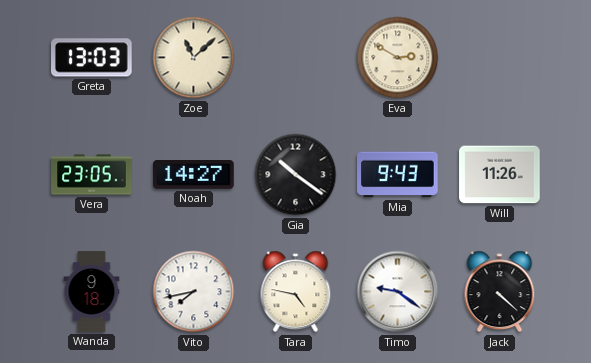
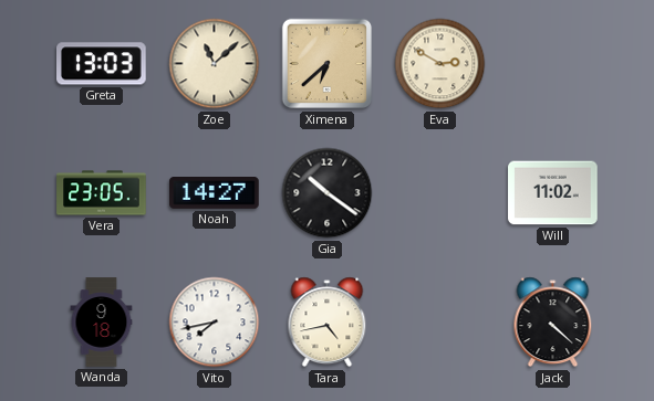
Ximena: none -> 6:38
Mia: 9:43 -> none
Will: 11:26 -> 11:02
Tara: 4:47 -> 4:43
Timo: 9:21 -> none
